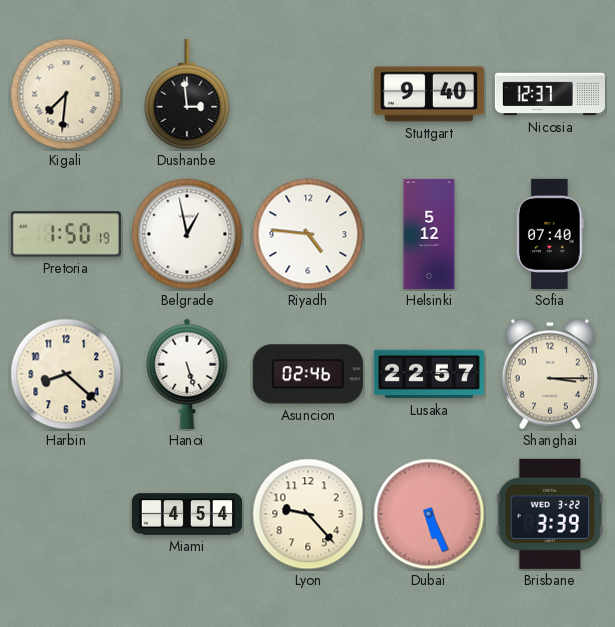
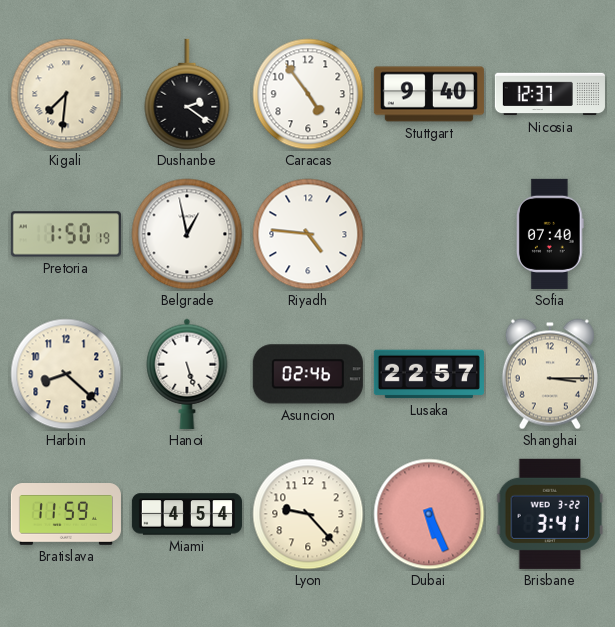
Dushanbe: 2:59 -> 2:21
Caracas: none -> 4:54
Helsinki: 5:12 -> none
Bratislava: none -> 11:59
Brisbane: 3:39 -> 3:41
